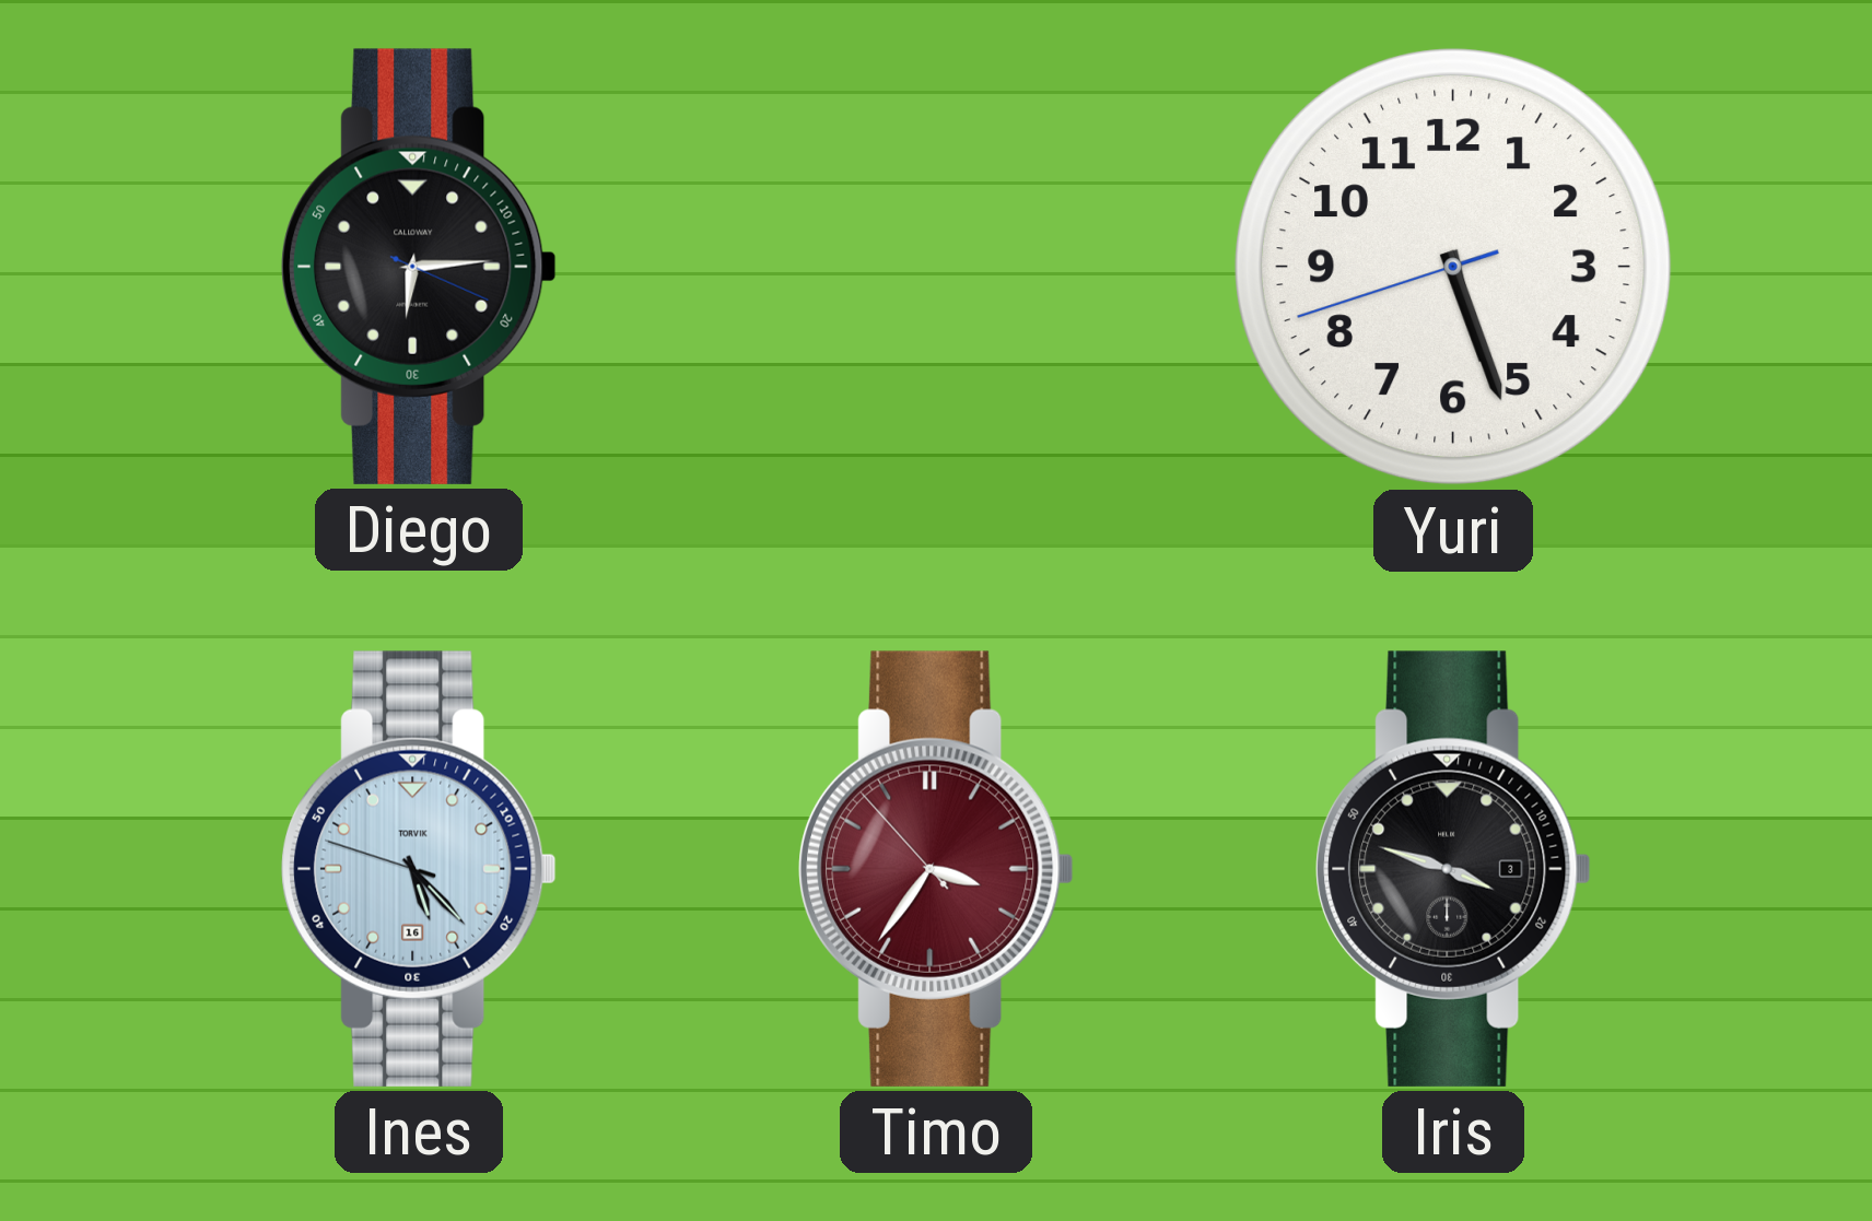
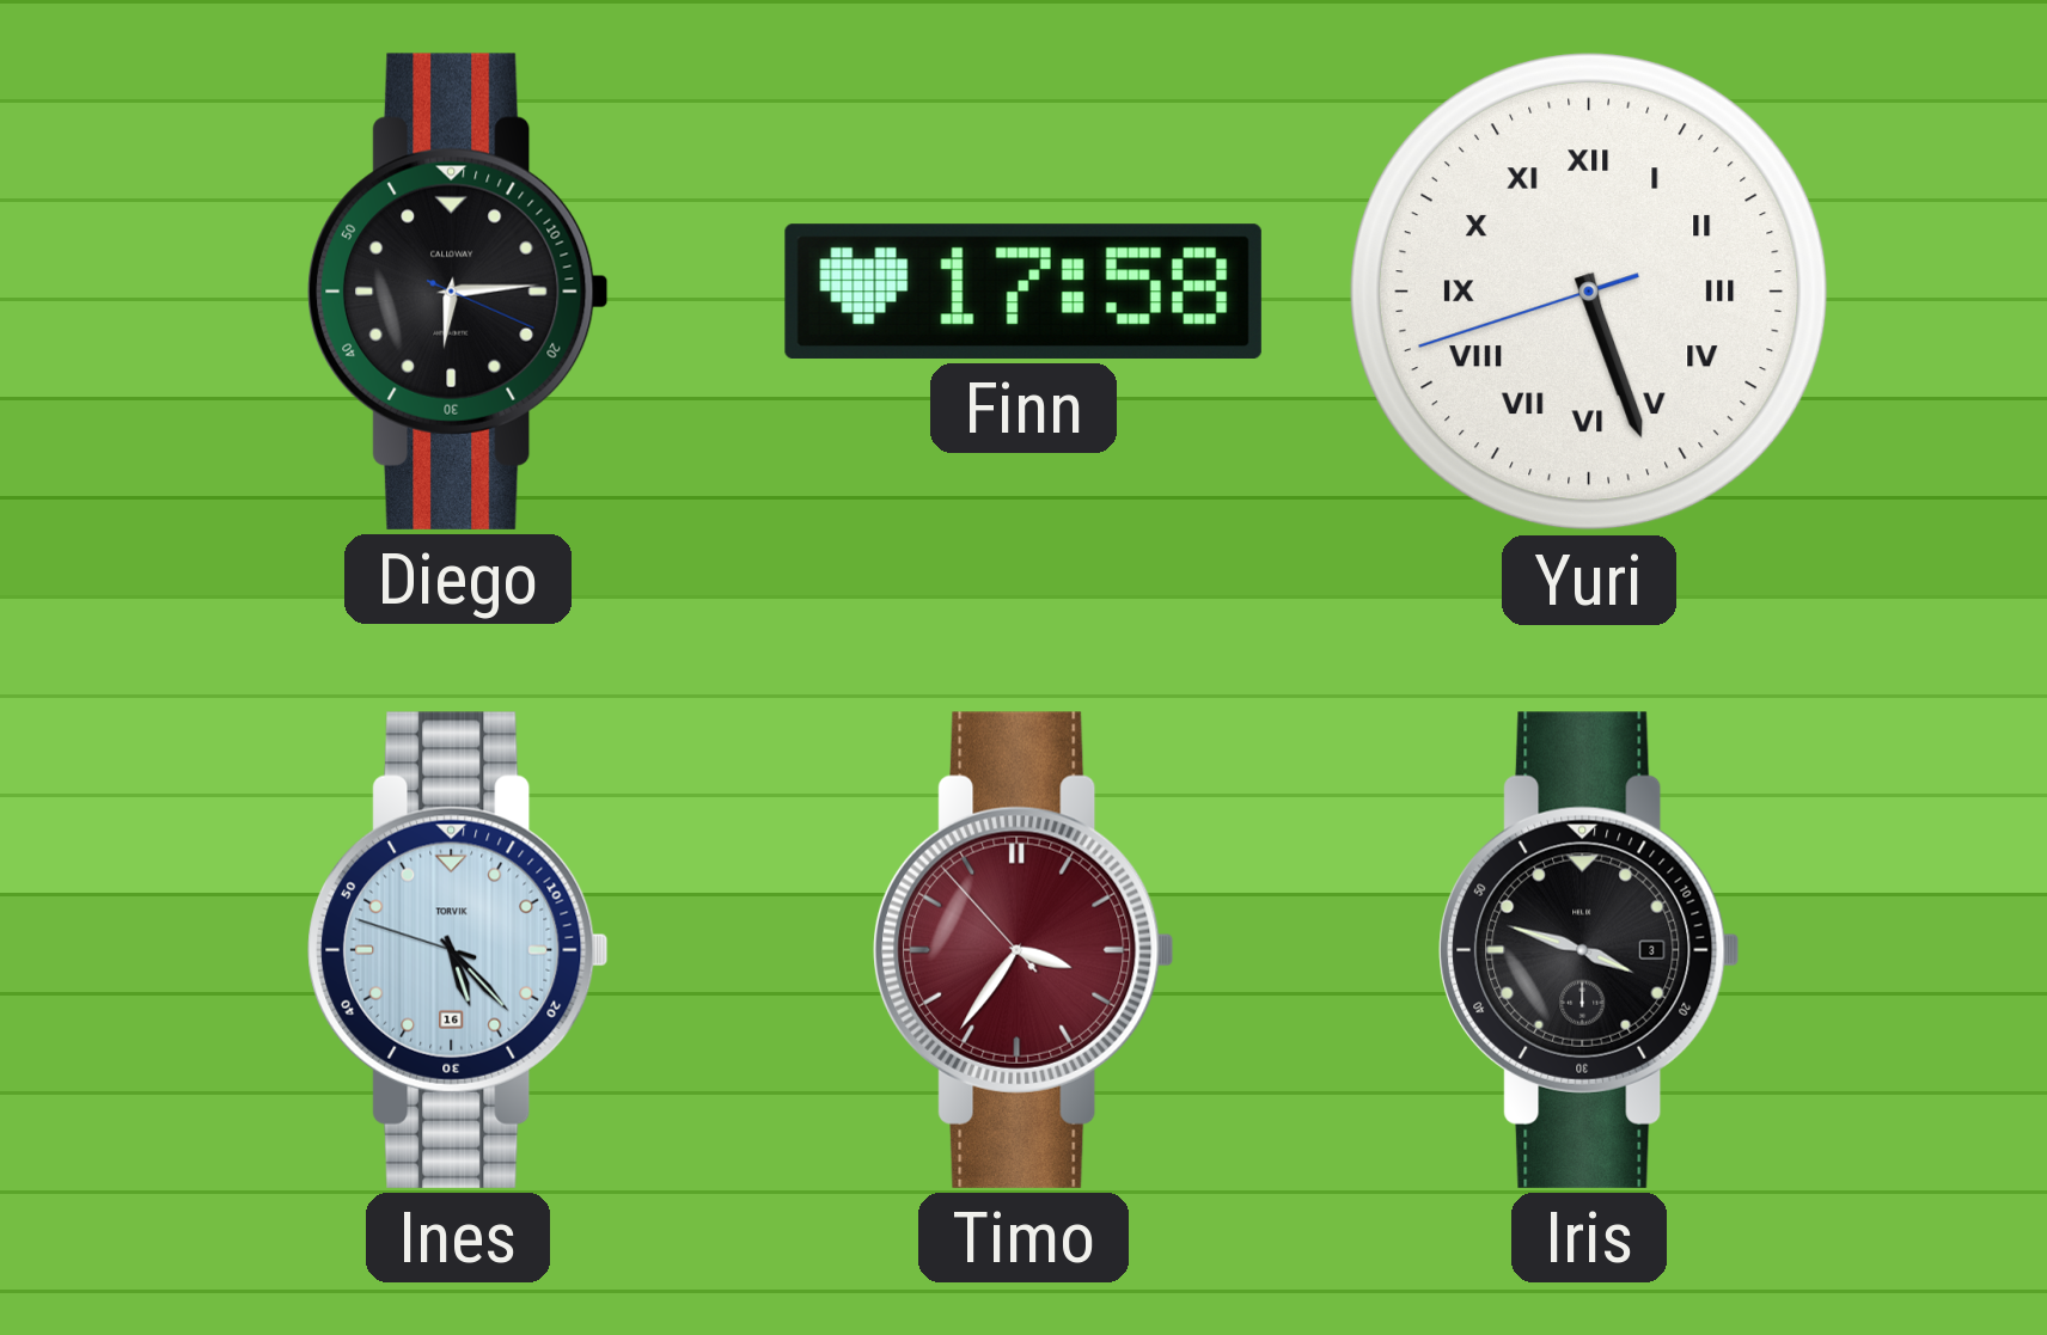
Finn: none -> 17:58
Yuri numerals: Arabic -> Roman
